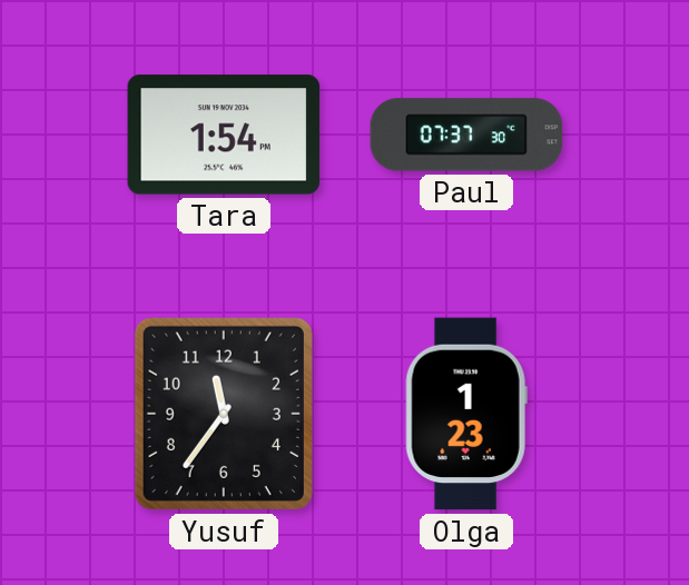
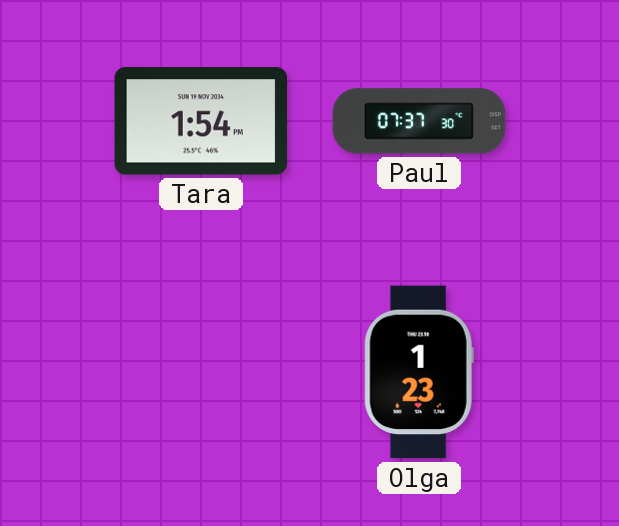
Yusuf: 11:36 -> none
